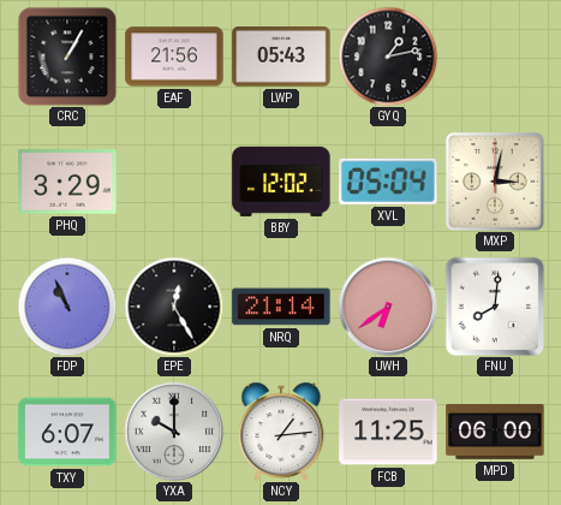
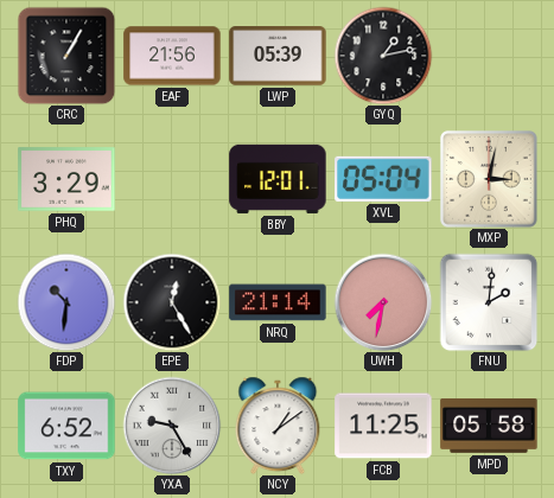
LWP: 05:43 -> 05:39
BBY: 12:02 -> 12:01
FDP: 10:56 -> 10:31
UWH: 6:39 -> 7:32
FNU: 8:01 -> 2:01
TXY: 6:07 -> 6:52
YXA: 10:00 -> 9:25
NCY: 1:14 -> 1:09
MPD: 06:00 -> 05:58
